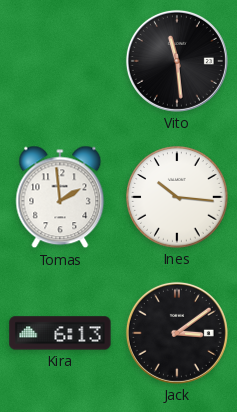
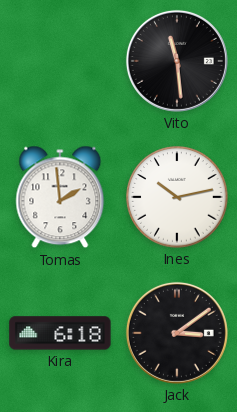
Ines: 10:16 -> 10:13
Kira: 6:13 -> 6:18
